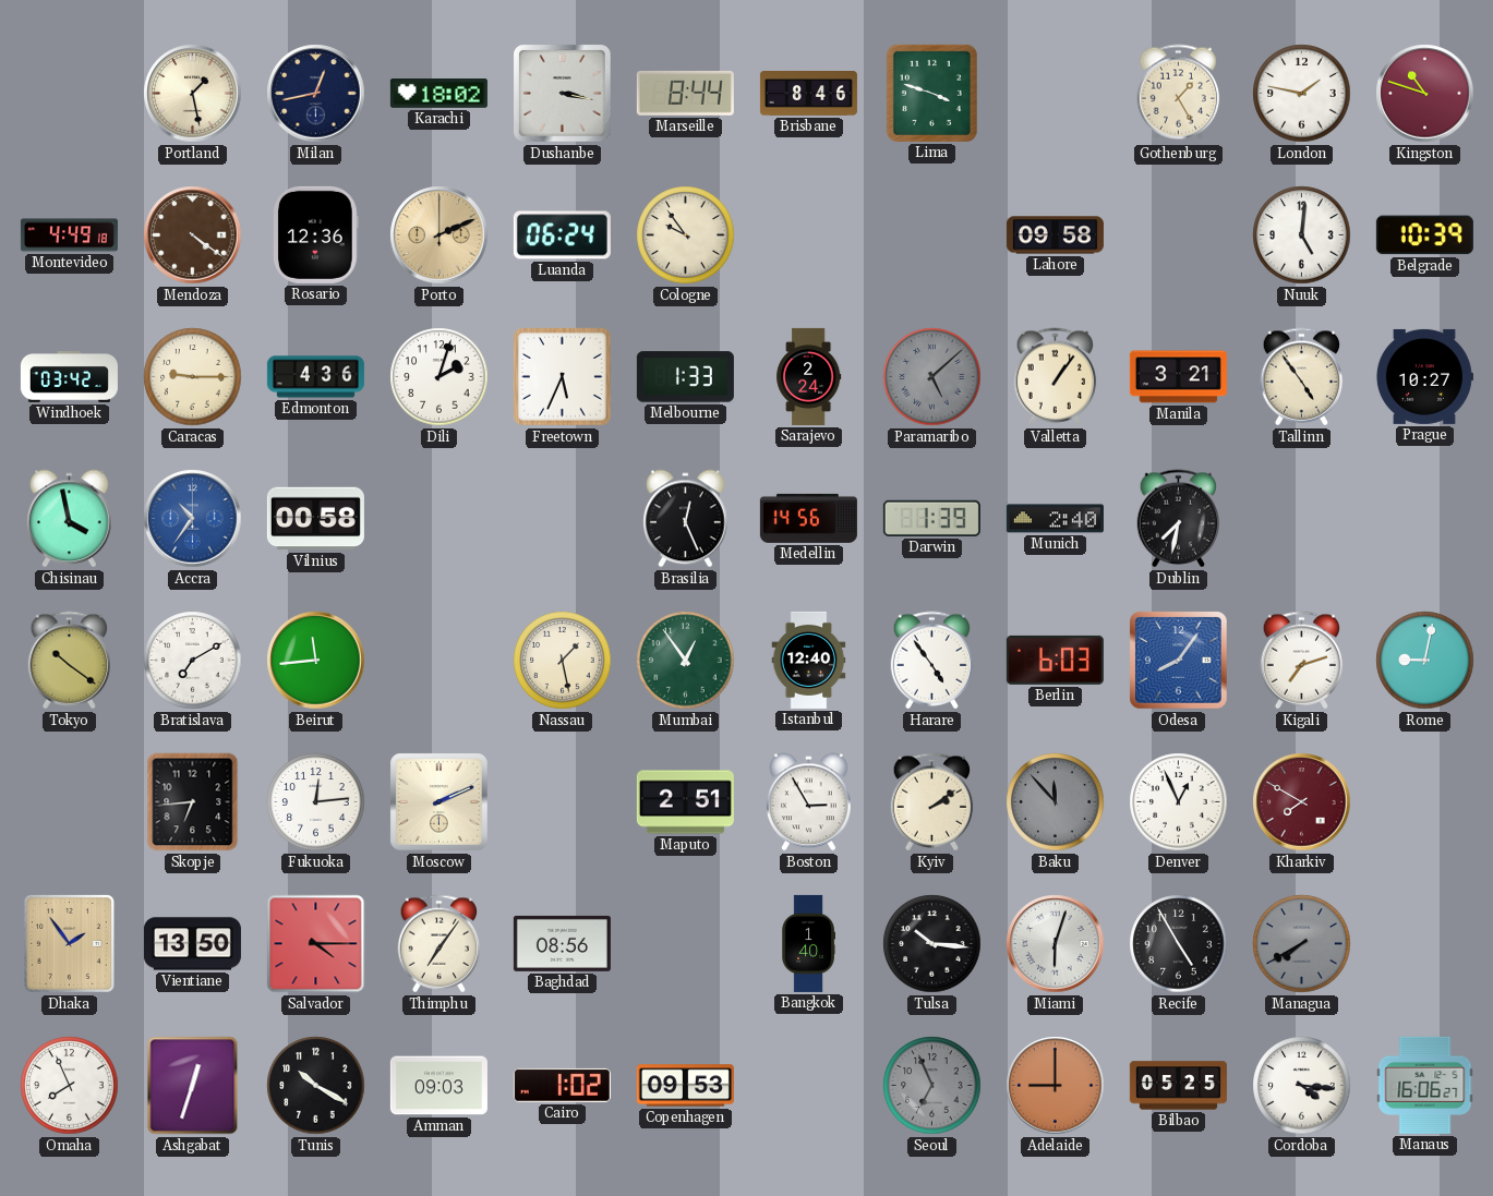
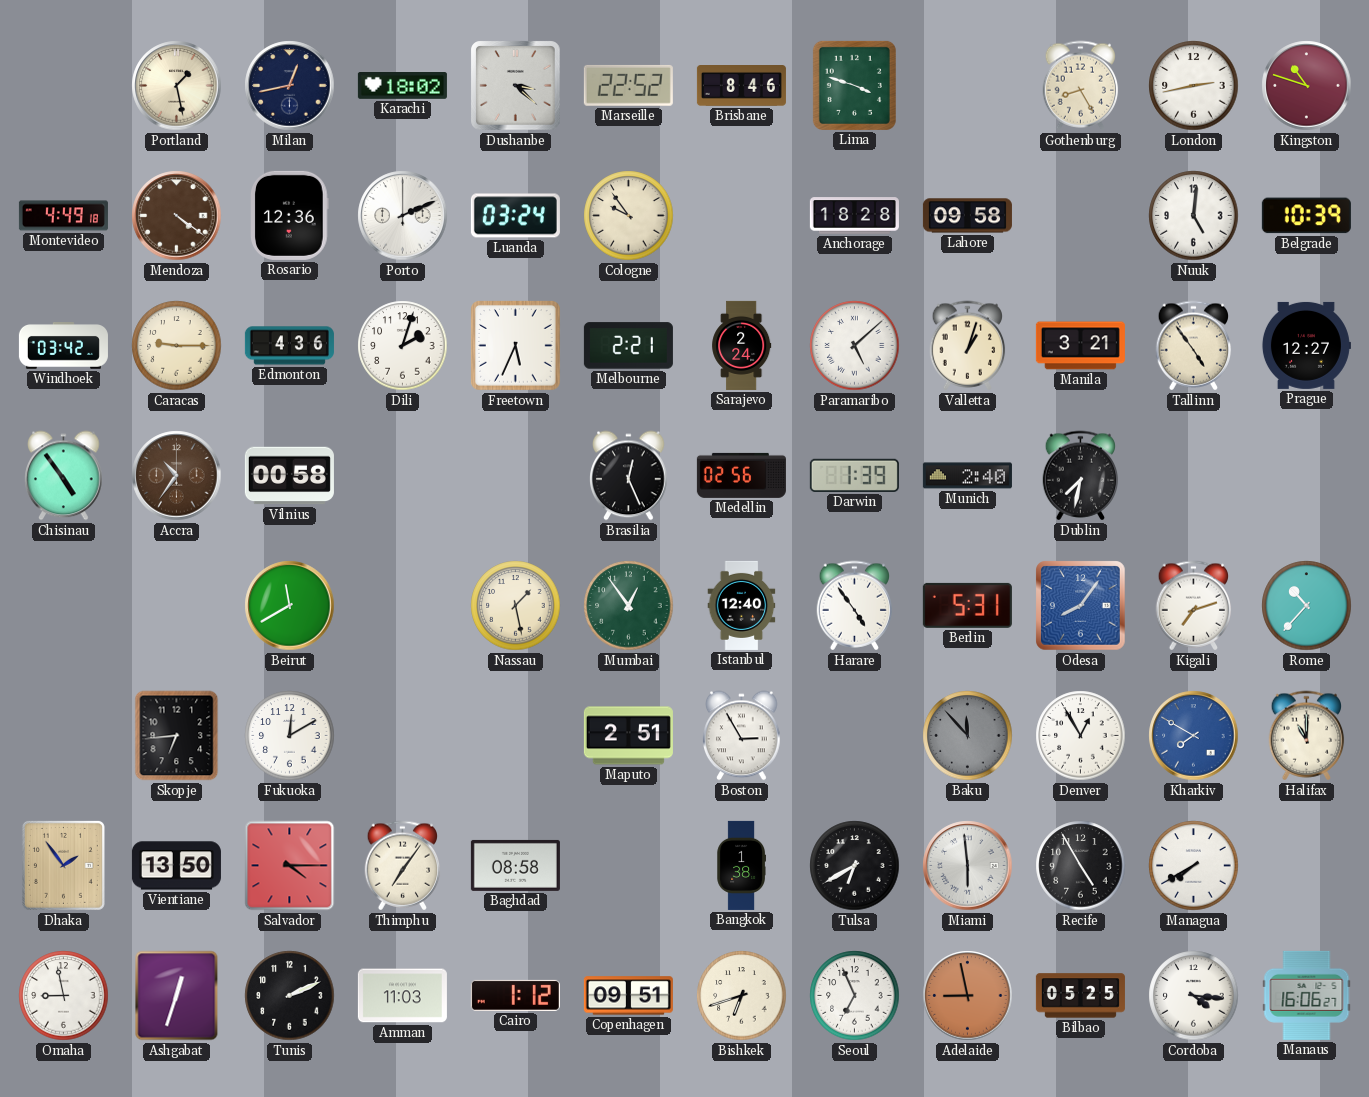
Dushanbe: 3:17 -> 3:22
Marseille: 8:44 -> 22:52
Gothenburg: 1:25 -> 8:25
London: 1:47 -> 2:43
Porto dial: champagne -> white
Luanda: 06:24 -> 03:24
Anchorage: none -> 18:28
Melbourne: 1:33 -> 2:21
Paramaribo dial: grey -> white
Valletta: 1:06 -> 1:03
Prague: 10:27 -> 12:27
Chisinau: 3:58 -> 4:54
Accra dial: blue -> brown
Medellin: 14:56 -> 02:56
Tokyo: 10:21 -> none
Bratislava: 7:10 -> none
Beirut: 11:44 -> 11:40
Berlin: 6:03 -> 5:31
Rome: 9:02 -> 10:37
Fukuoka: 12:14 -> 12:10
Moscow: 2:11 -> none
Kyiv: 2:09 -> none
Denver: 12:56 -> 12:55
Kharkiv dial: burgundy -> blue
Halifax: none -> 11:00
Baghdad: 08:56 -> 08:58
Bangkok: 1:40 -> 1:38
Tulsa: 10:16 -> 6:40
Miami: 6:03 -> 5:59
Managua dial: grey -> white
Omaha: 7:56 -> 8:58
Tunis: 10:20 -> 2:11
Amman: 09:03 -> 11:03
Cairo: 1:02 -> 1:12
Copenhagen: 09:53 -> 09:51
Bishkek: none -> 6:42
Seoul dial: grey -> white
Adelaide: 9:00 -> 8:58
